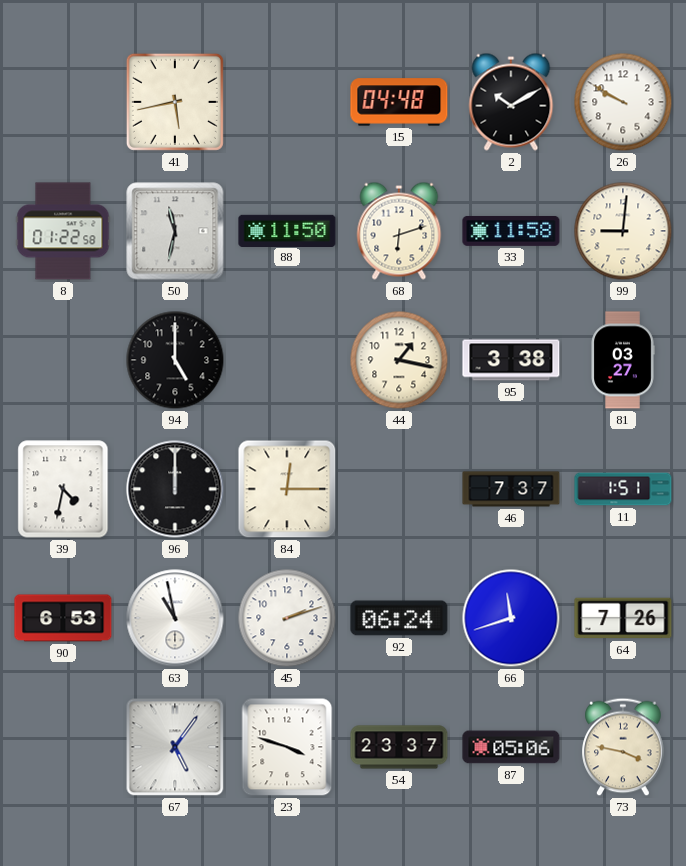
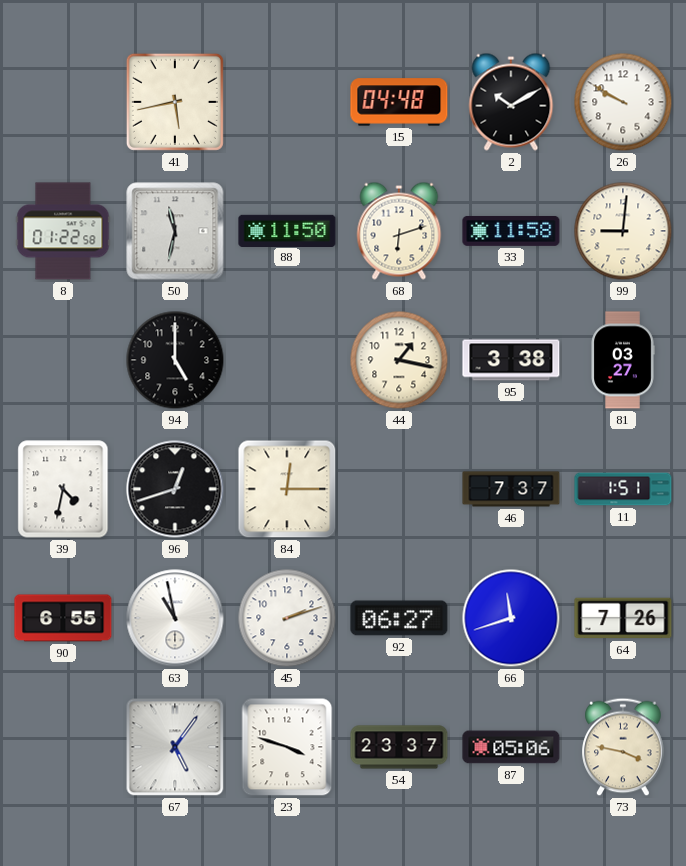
96: 12:00 -> 12:42
90: 6:53 -> 6:55
92: 06:24 -> 06:27
